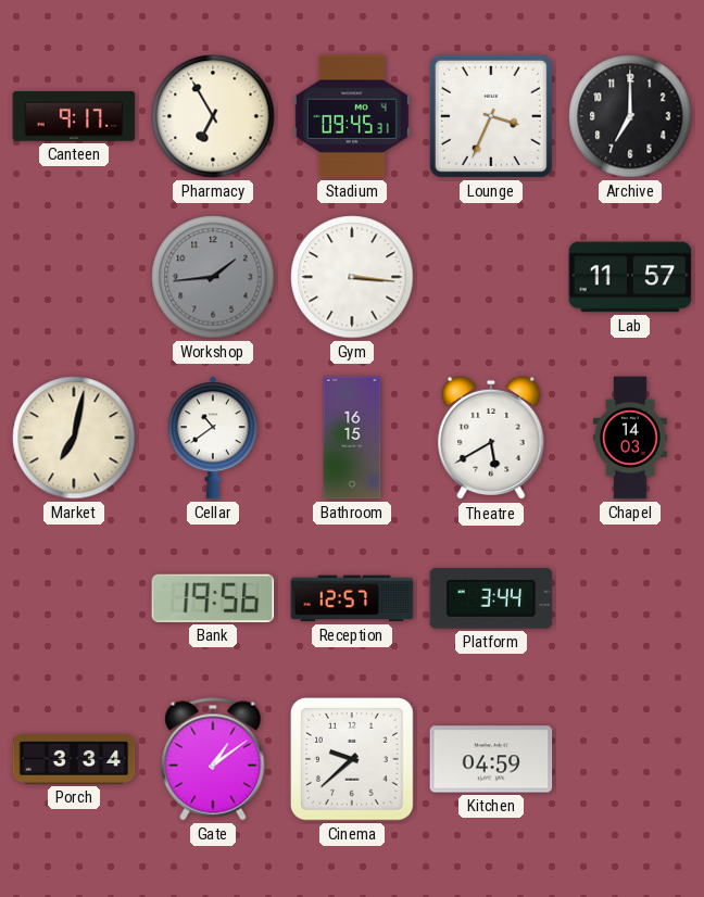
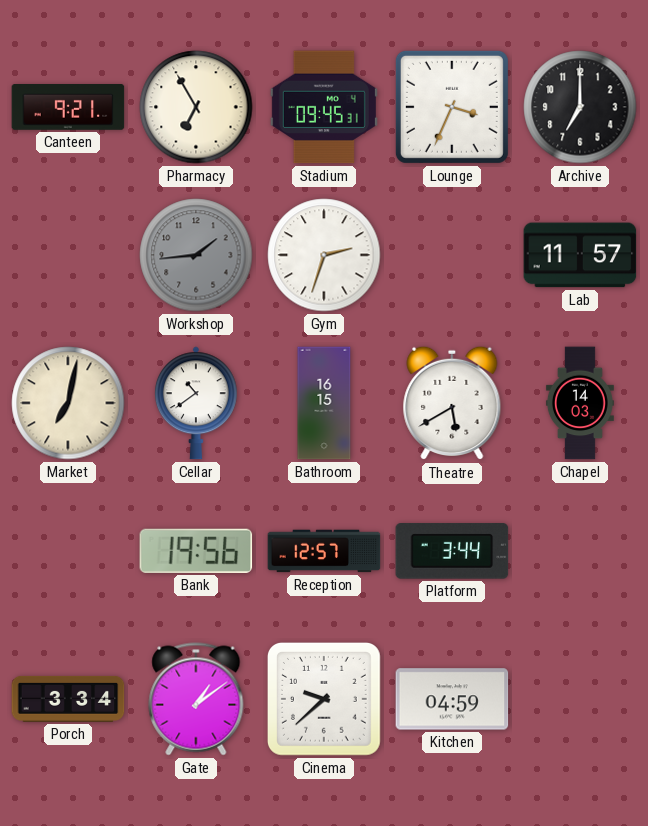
Canteen: 9:17 -> 9:21
Gym: 3:16 -> 2:33
